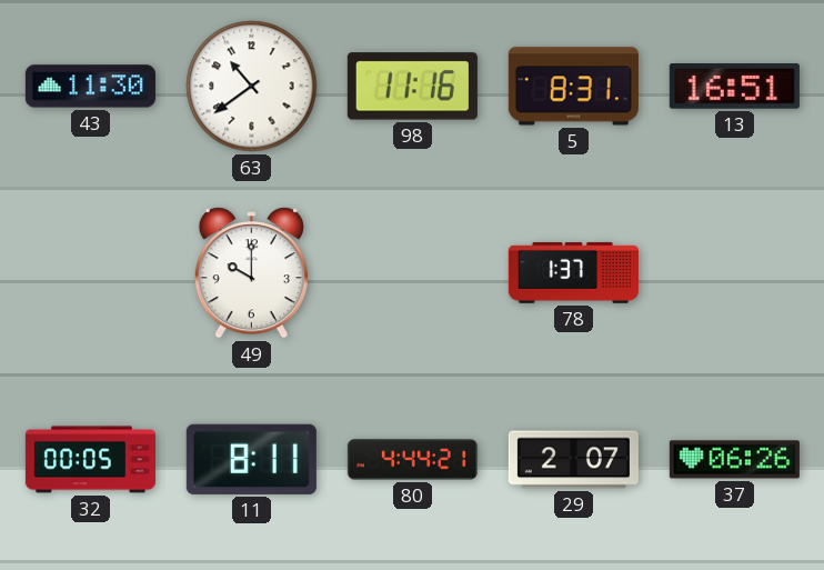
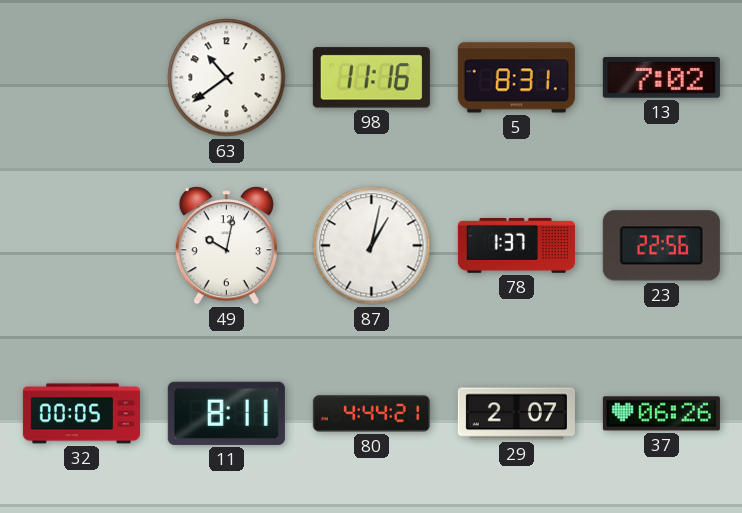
43: 11:30 -> none
13: 16:51 -> 7:02
49: 10:00 -> 10:02
87: none -> 1:02
23: none -> 22:56
